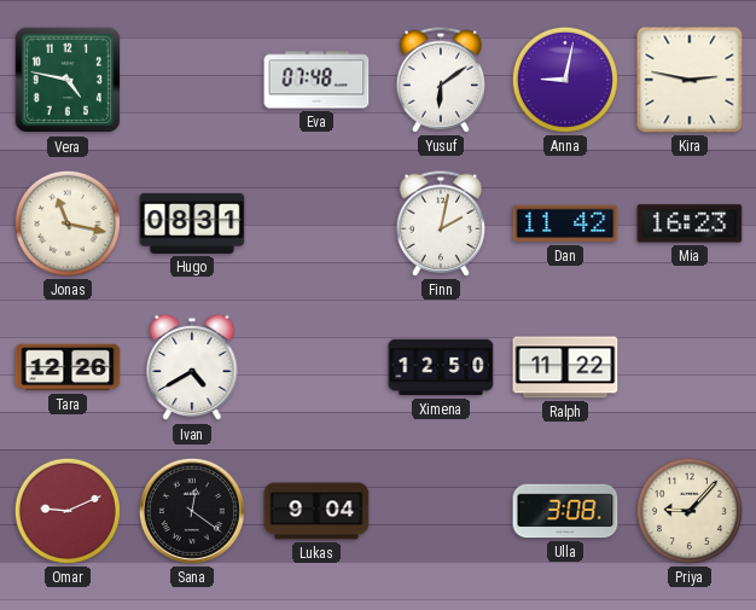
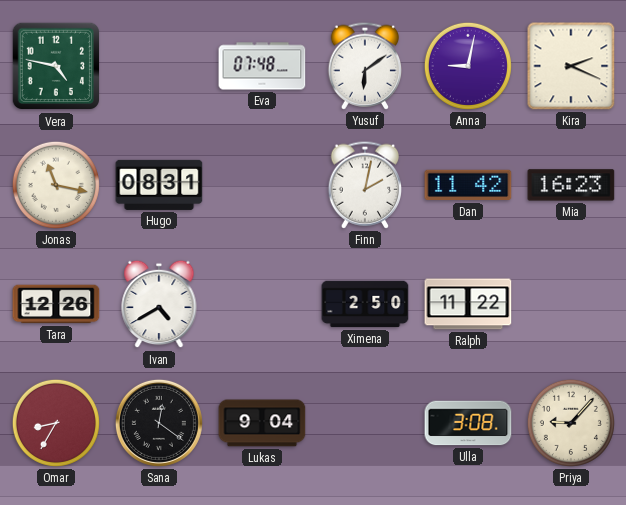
Kira: 2:47 -> 2:19
Ximena: 12:50 -> 2:50
Omar: 9:11 -> 8:35
